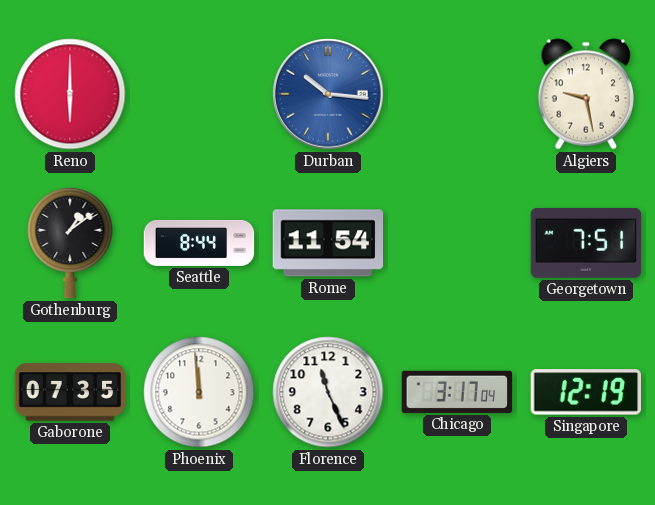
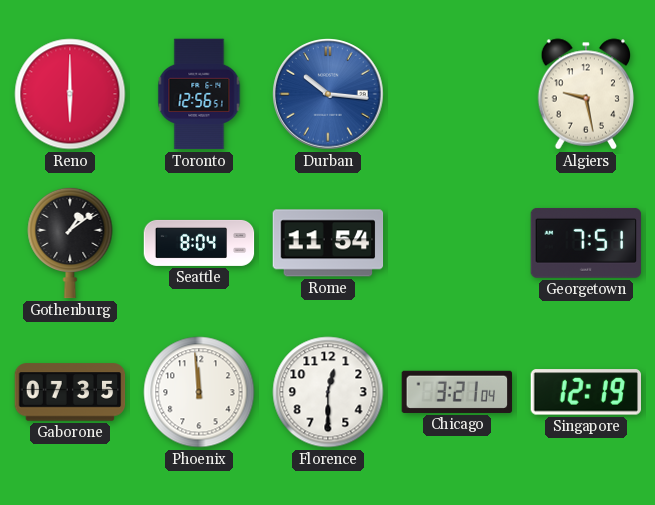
Toronto: none -> 12:56
Seattle: 8:44 -> 8:04
Florence: 11:26 -> 12:30
Chicago: 3:17 -> 3:21
